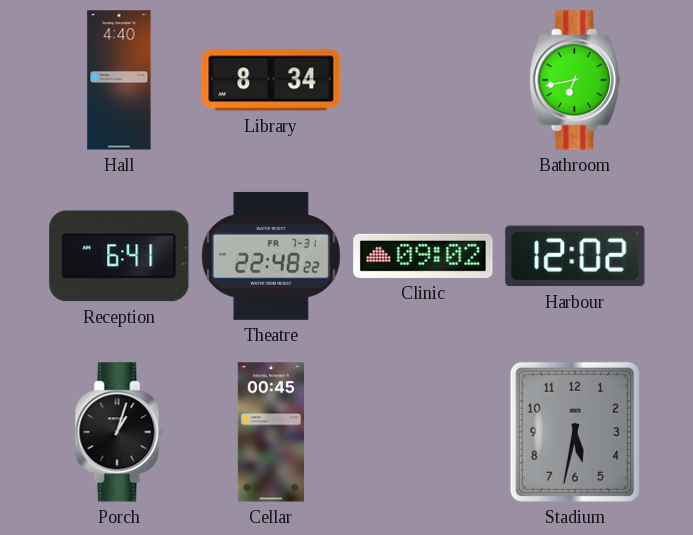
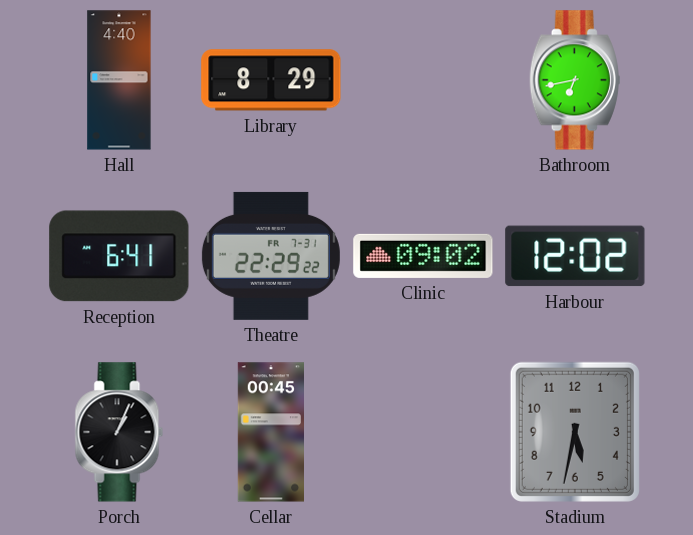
Library: 8:34 -> 8:29
Theatre: 22:48 -> 22:29
Porch: 1:03 -> 1:04
